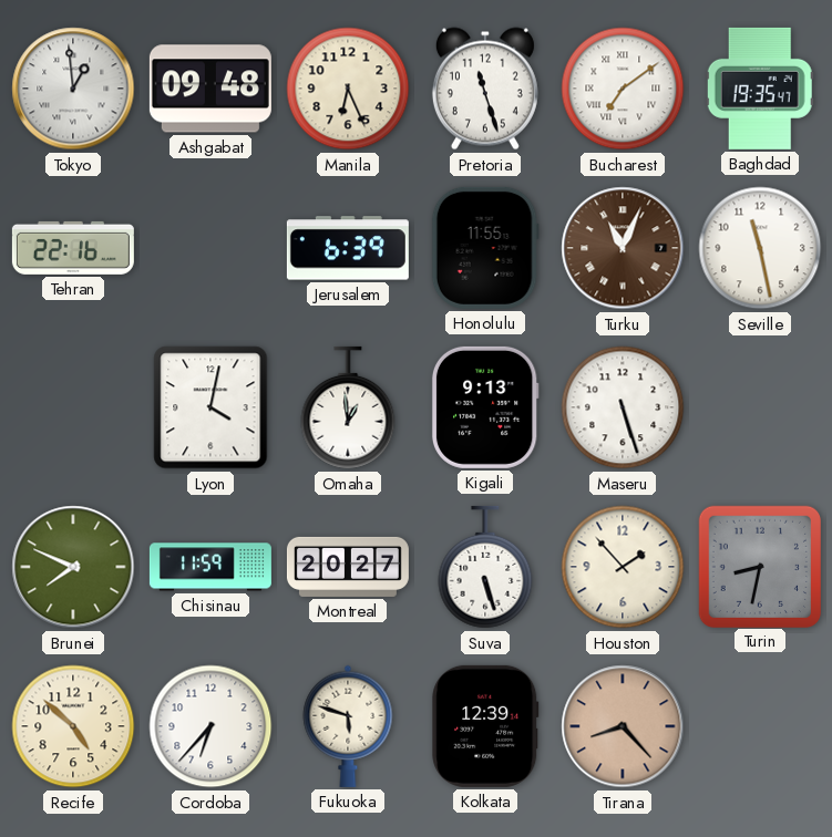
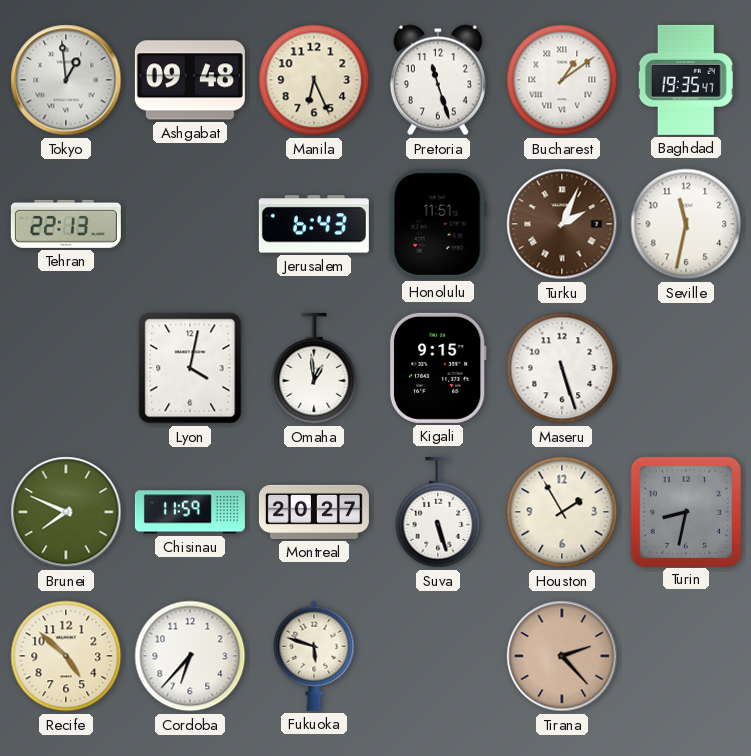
Bucharest: 7:09 -> 1:09
Tehran: 22:16 -> 22:13
Jerusalem: 6:39 -> 6:43
Honolulu: 11:55 -> 11:51
Turku: 11:04 -> 2:04
Seville: 11:28 -> 11:32
Kigali: 9:13 -> 9:15
Houston: 1:53 -> 1:55
Kolkata: 12:39 -> none
Tirana: 8:23 -> 2:23
